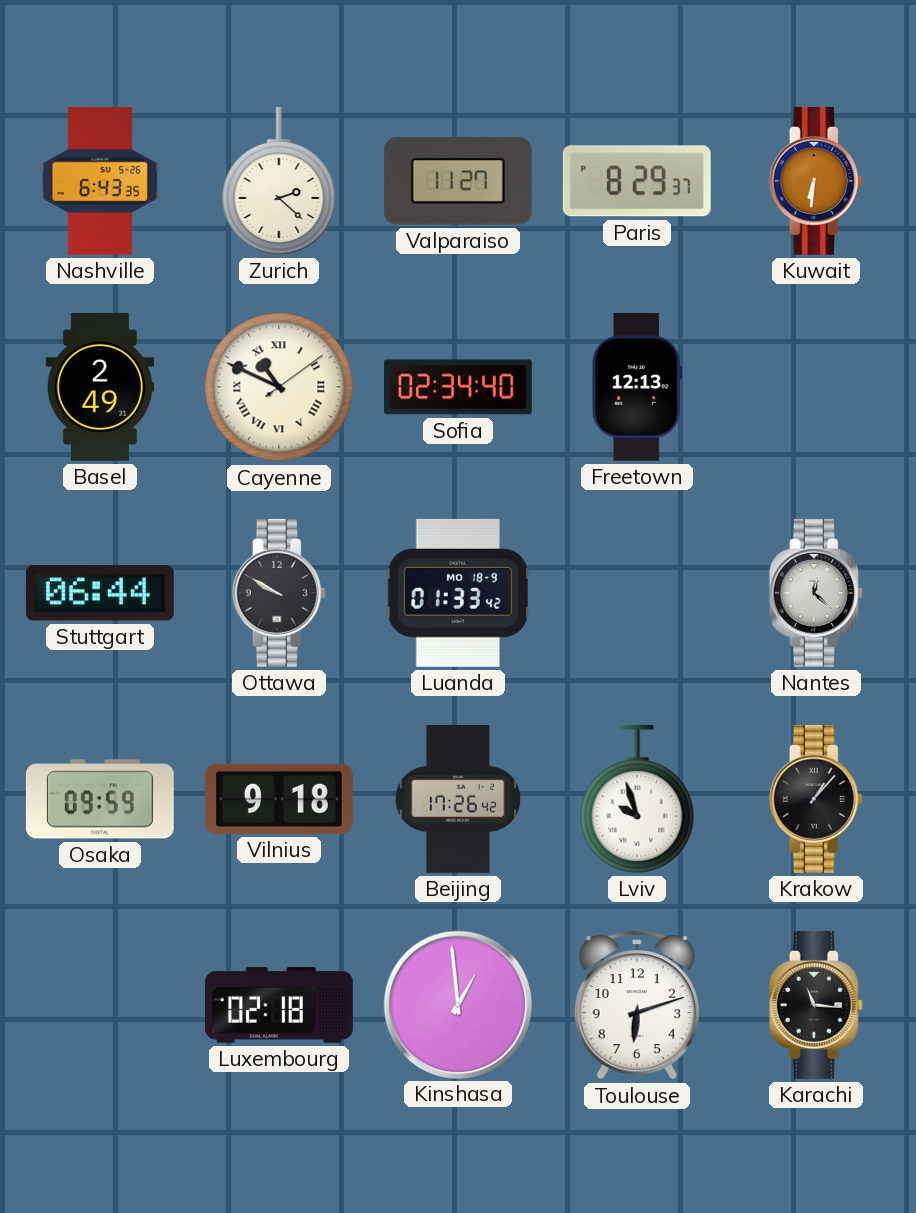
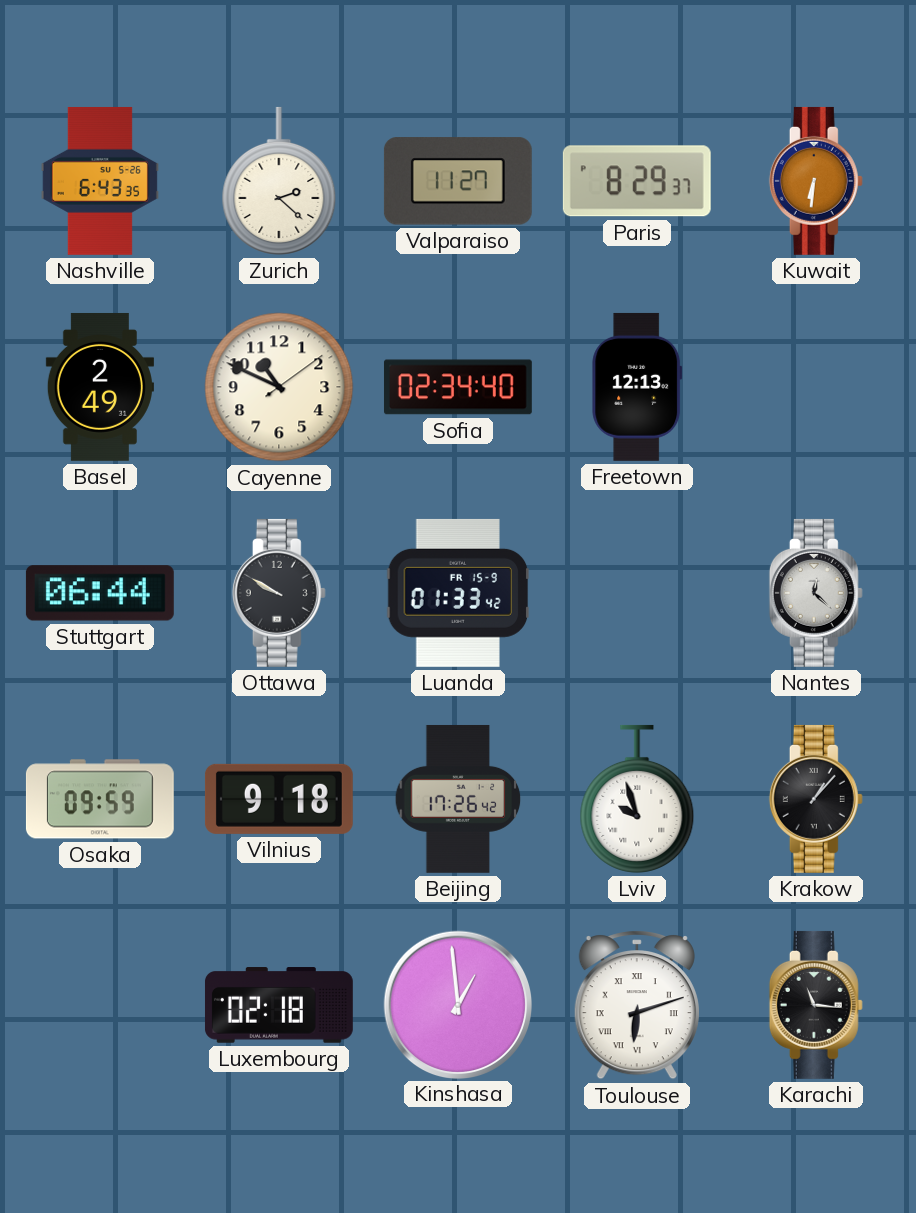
Cayenne numerals: Roman -> Arabic
Luanda date: MO 18-9 -> FR 15-9
Toulouse numerals: Arabic -> Roman
